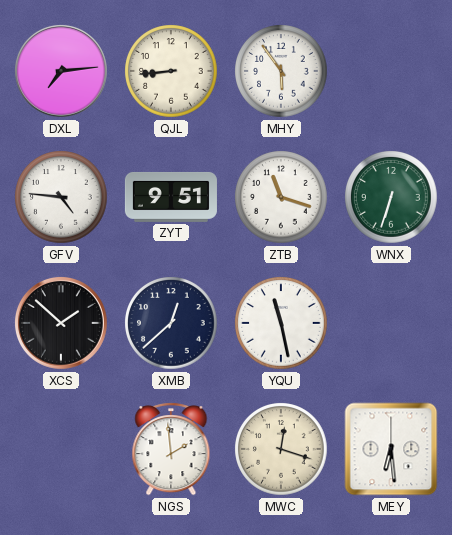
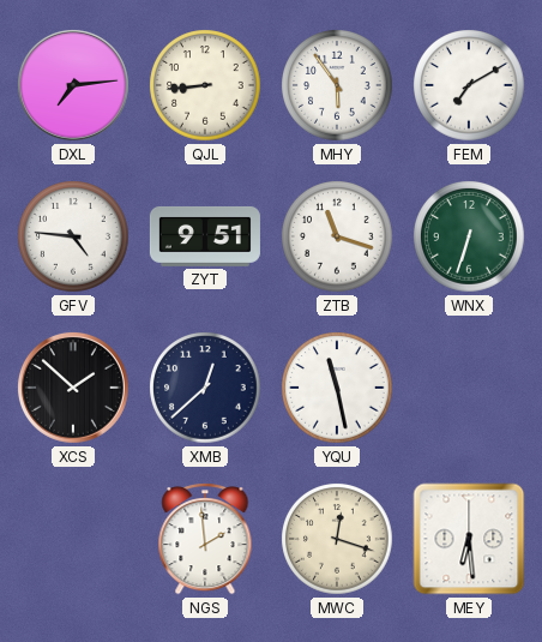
FEM: none -> 7:10
